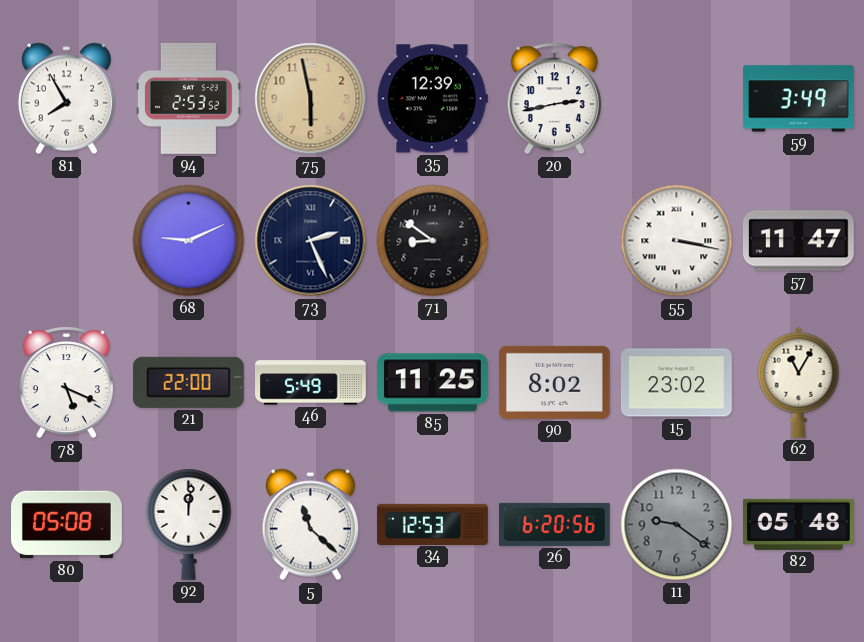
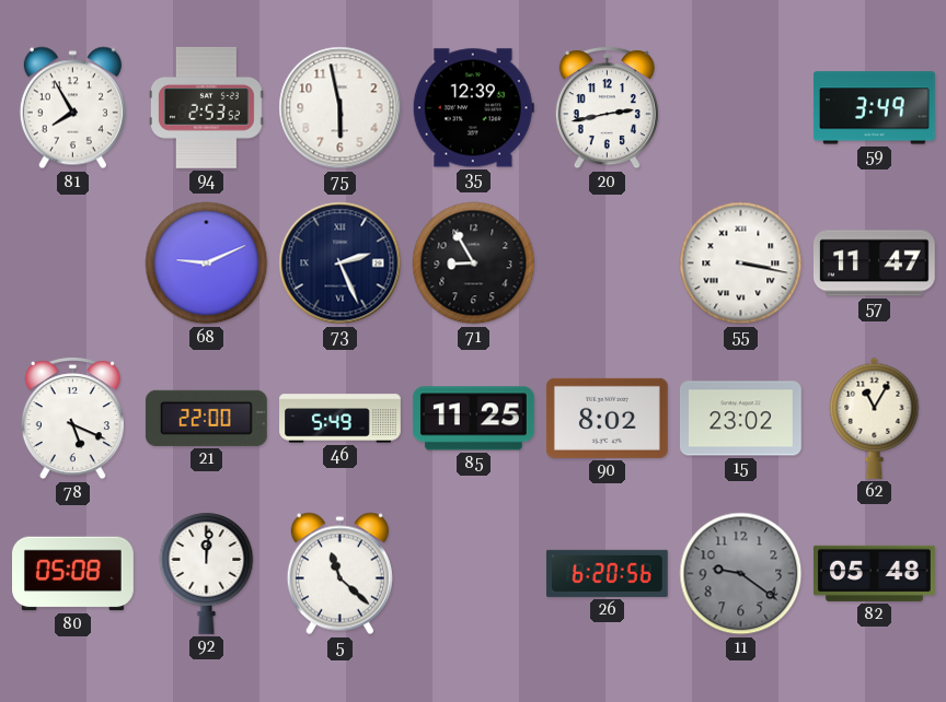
75 dial: champagne -> white
71: 8:51 -> 8:55
34: 12:53 -> none
